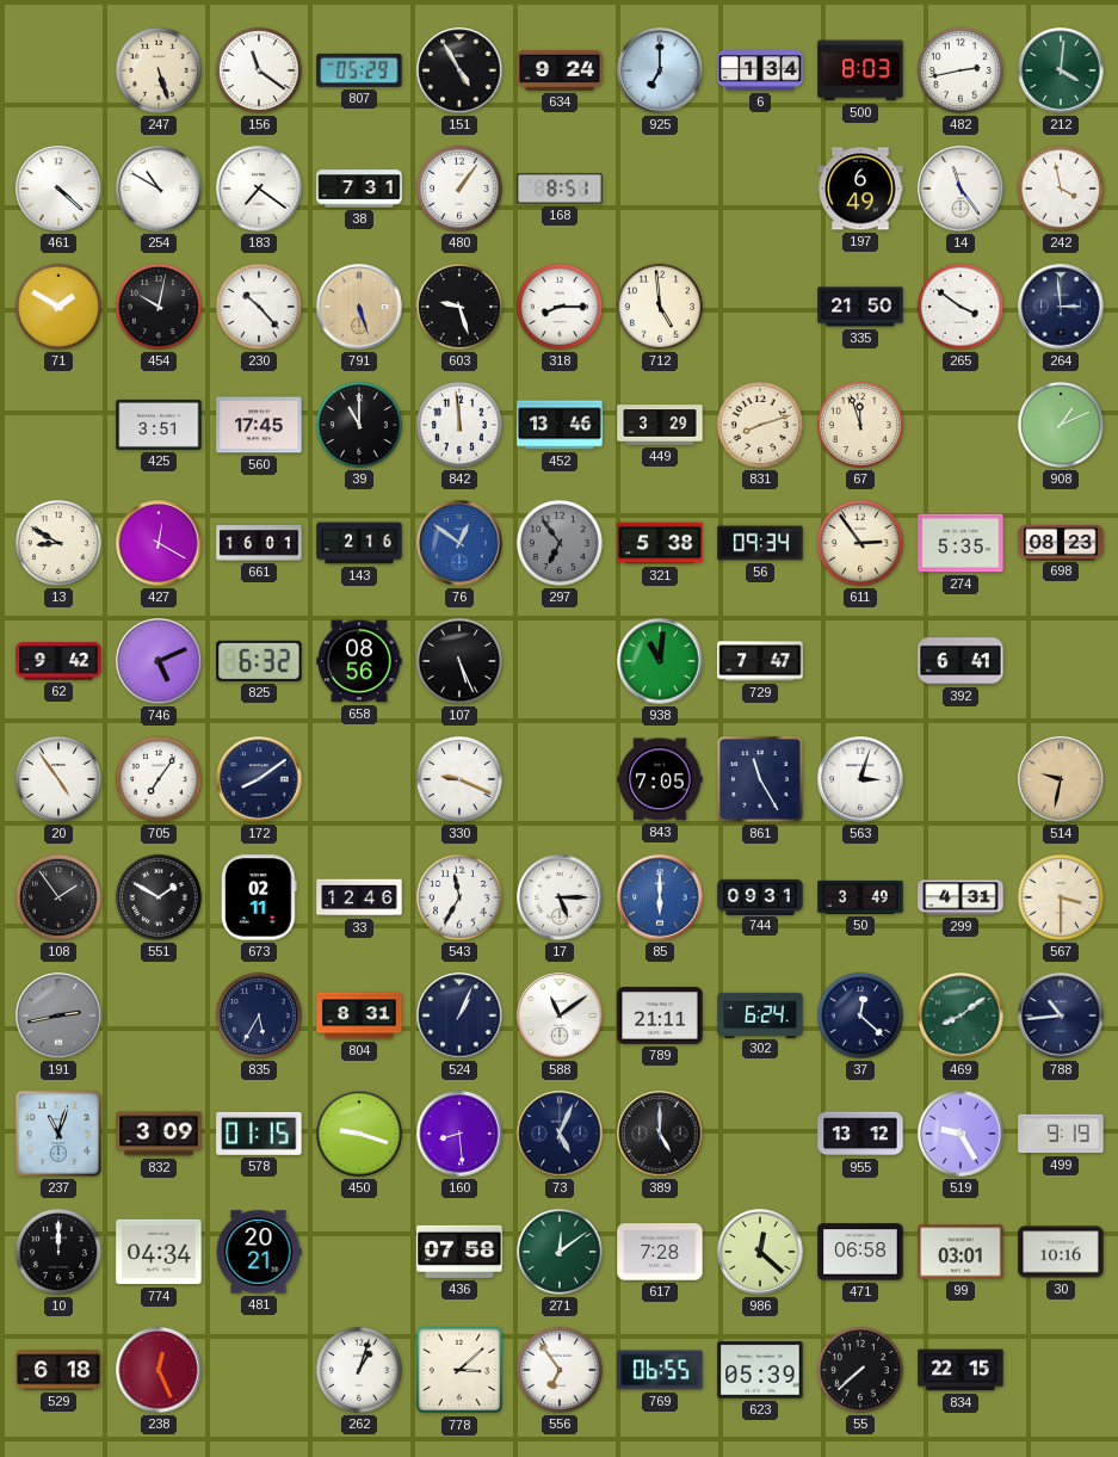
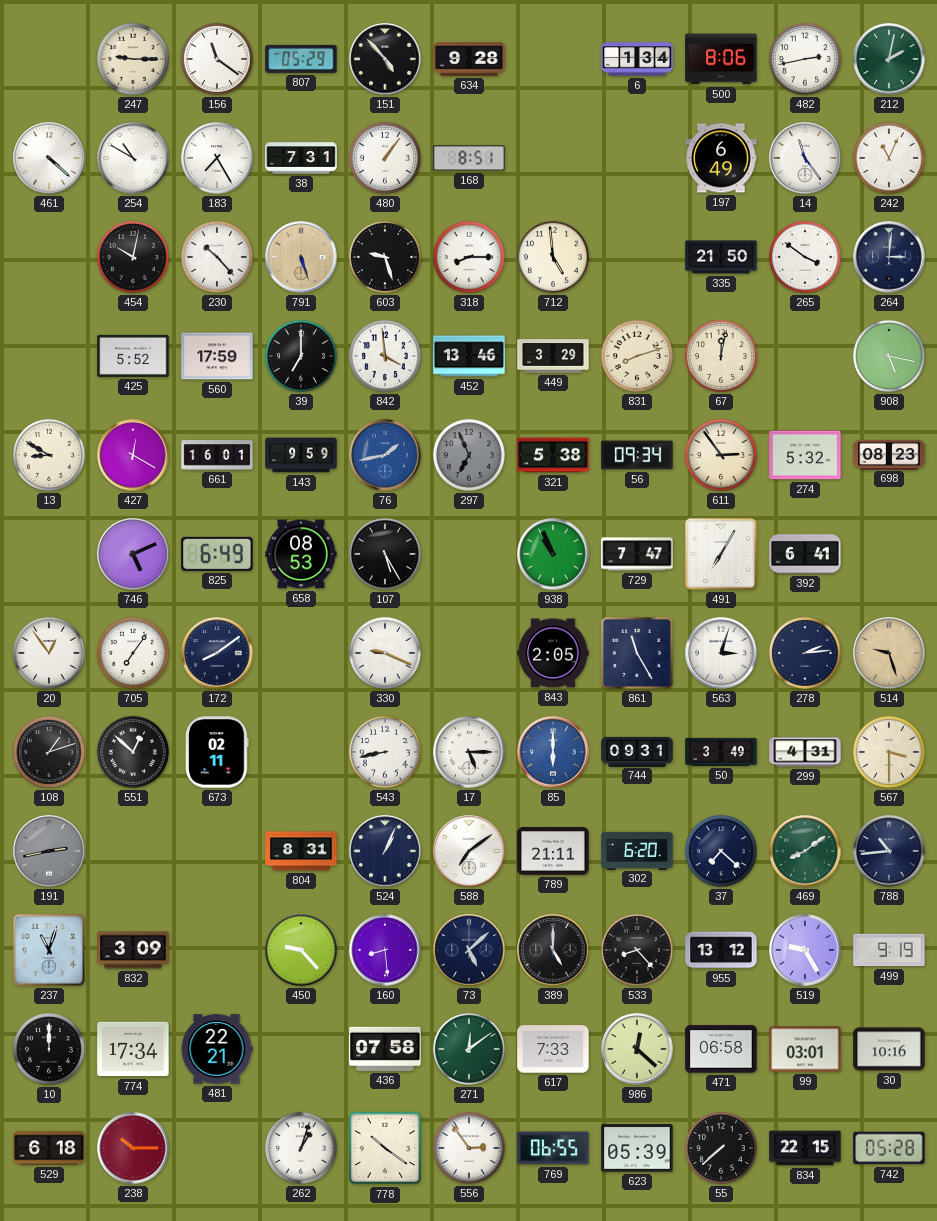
247: 5:27 -> 9:15
151: 4:55 -> 4:53
634: 9:24 -> 9:28
925: 7:00 -> none
500: 8:03 -> 8:06
212: 4:01 -> 2:02
183: 7:21 -> 7:25
242: 3:58 -> 11:04
71: 1:50 -> none
264: 2:59 -> 3:01
425: 3:51 -> 5:52
560: 17:45 -> 17:59
39: 11:00 -> 7:00
842: 11:59 -> 3:59
67: 11:57 -> 12:02
908: 1:11 -> 5:17
143: 2:16 -> 9:59
76: 12:51 -> 1:43
297: 6:54 -> 6:56
274: 5:35 -> 5:32
62: 9:42 -> none
825: 6:32 -> 6:49
658: 08:56 -> 08:53
107: 5:26 -> 5:25
938: 11:01 -> 10:56
491: none -> 7:05
20: 4:54 -> 12:54
843: 7:05 -> 2:05
278: none -> 2:14
514: 9:32 -> 9:27
108: 1:54 -> 1:12
551: 1:50 -> 12:52
33: 12:46 -> none
543: 11:35 -> 8:43
835: 5:35 -> none
588: 11:09 -> 7:09
302: 6:24 -> 6:20
37: 12:22 -> 7:22
578: 01:15 -> none
450: 9:18 -> 9:23
73: 5:04 -> 5:08
533: none -> 8:23
774: 04:34 -> 17:34
481: 20:21 -> 22:21
617: 7:28 -> 7:33
238: 12:26 -> 10:15
778: 3:08 -> 10:21
556: 6:54 -> 2:54
742: none -> 05:28
